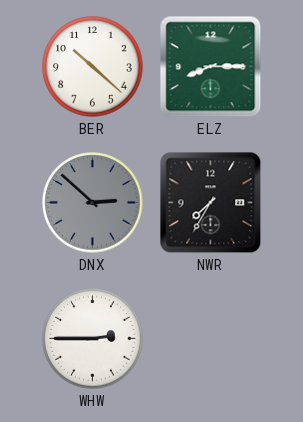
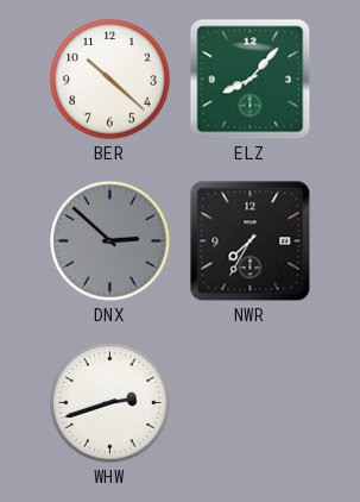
ELZ: 8:15 -> 8:07
WHW: 2:45 -> 2:42
